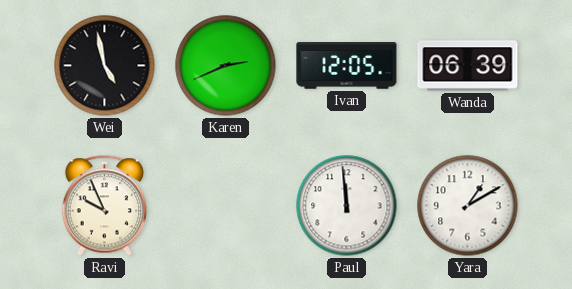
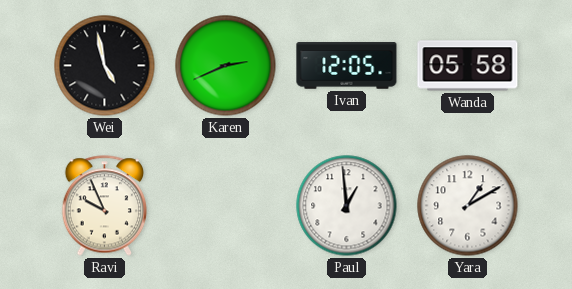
Wanda: 06:39 -> 05:58
Paul: 11:59 -> 12:59
